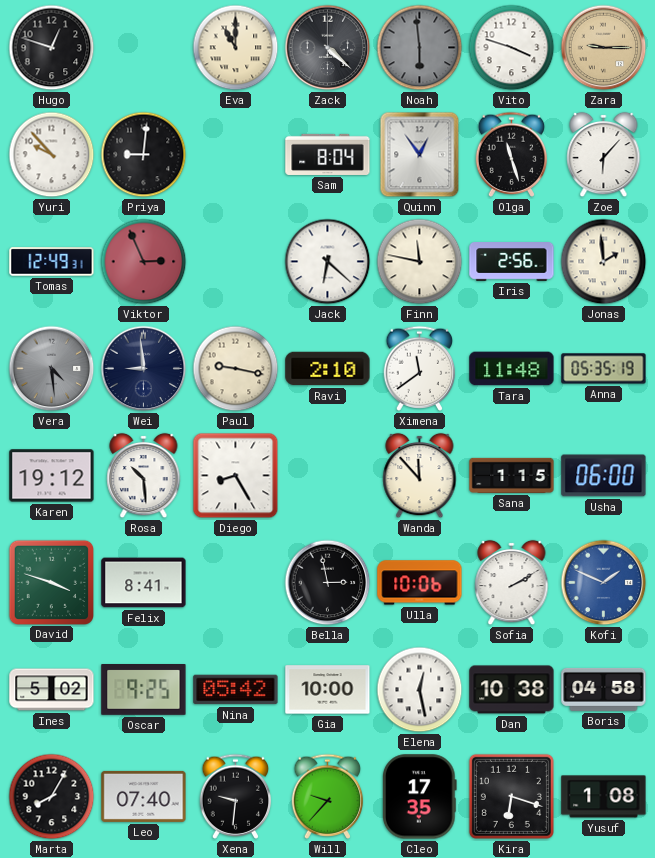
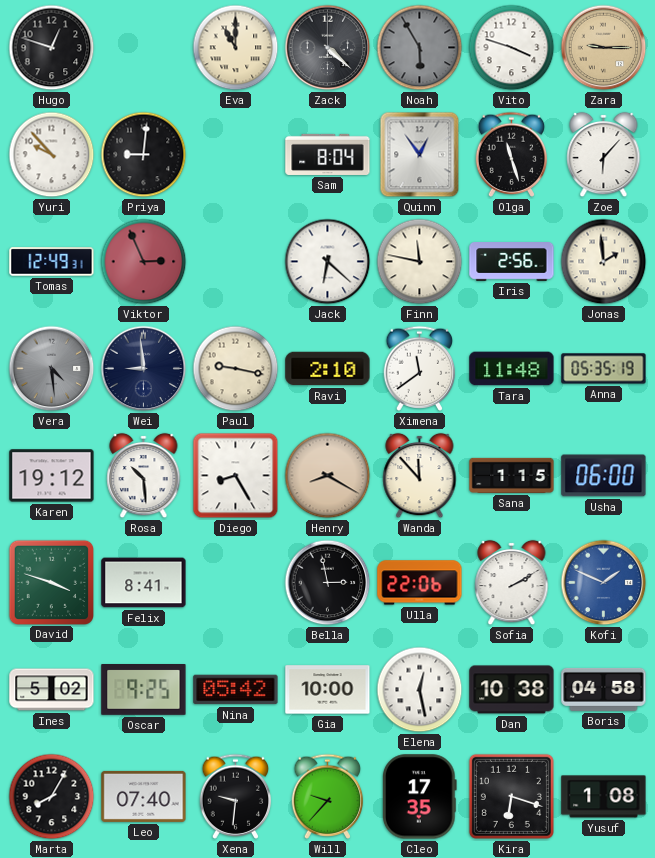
Noah: 5:59 -> 5:55
Henry: none -> 8:20
Ulla: 10:06 -> 22:06
